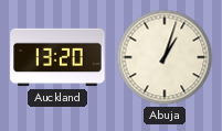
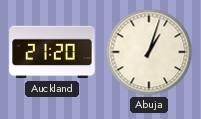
Auckland: 13:20 -> 21:20
